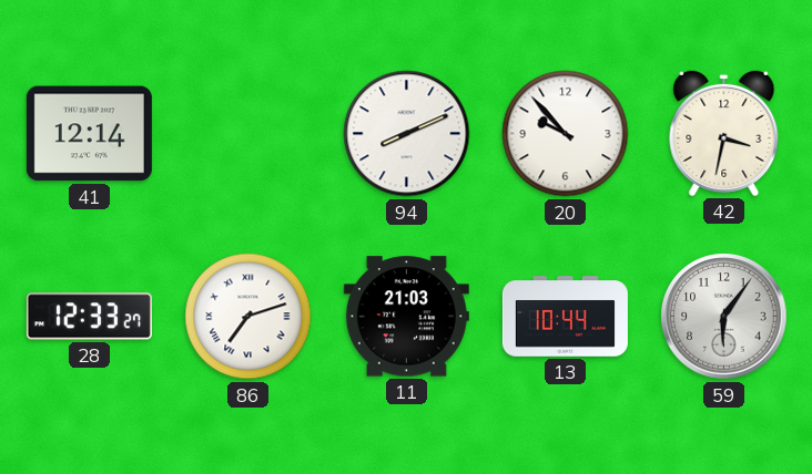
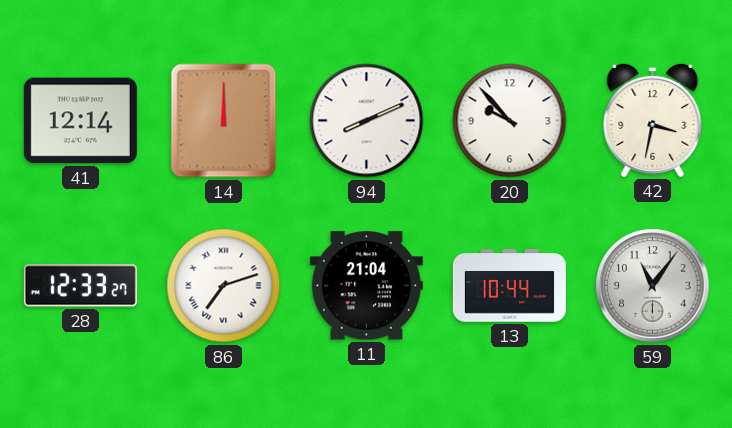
14: none -> 12:00
11: 21:03 -> 21:04
59: 6:06 -> 11:06
